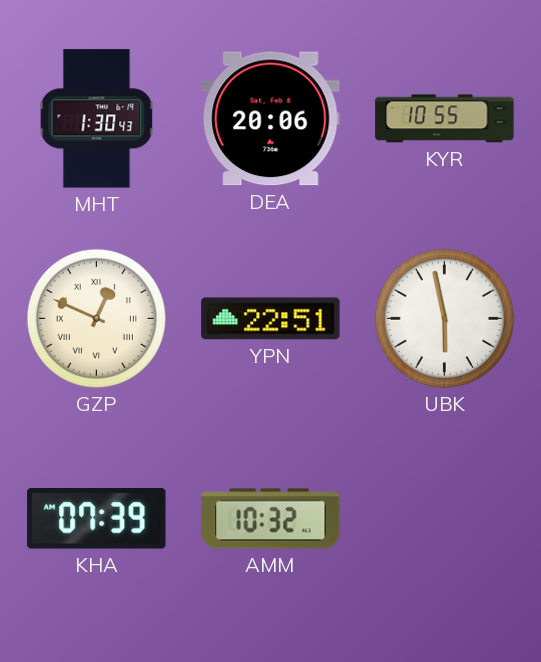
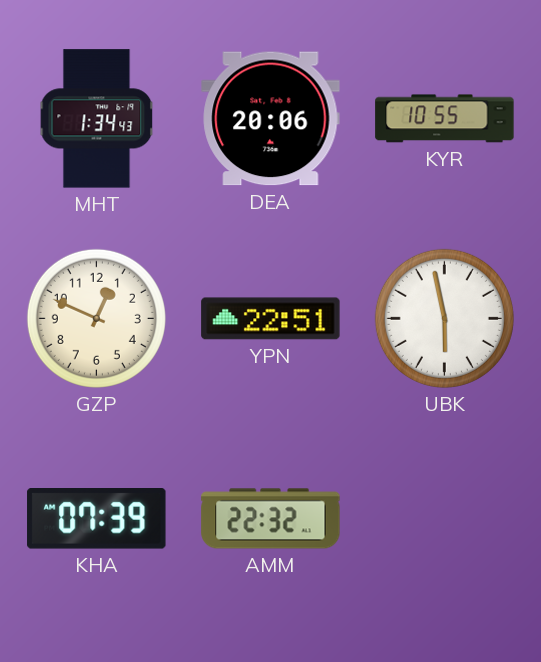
MHT: 1:30 -> 1:34
GZP numerals: Roman -> Arabic
AMM: 10:32 -> 22:32
